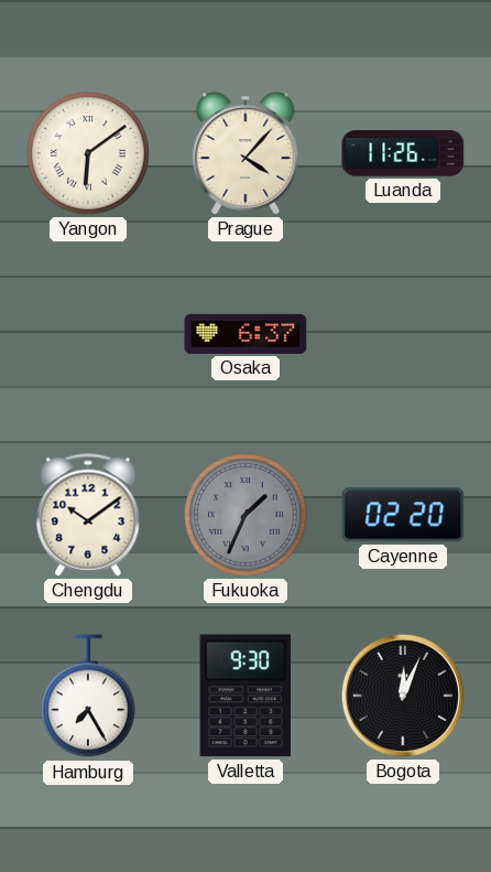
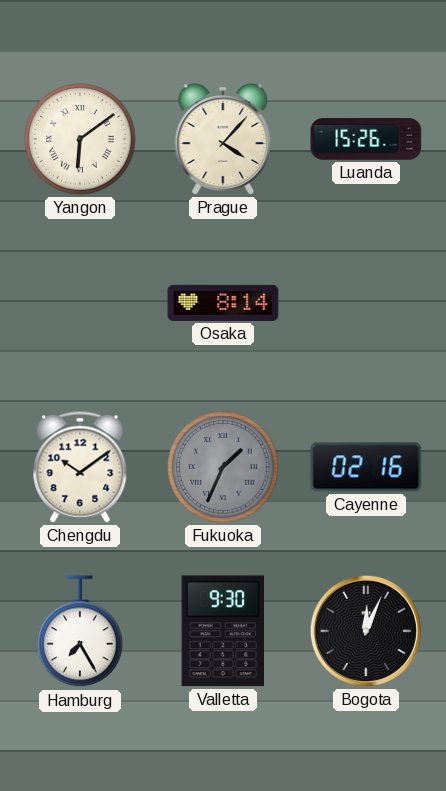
Luanda: 11:26 -> 15:26
Osaka: 6:37 -> 8:14
Cayenne: 02:20 -> 02:16
